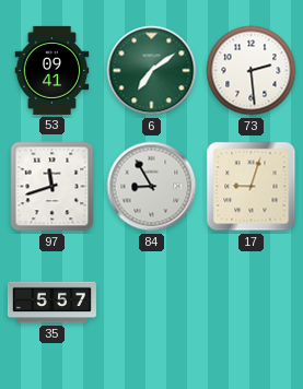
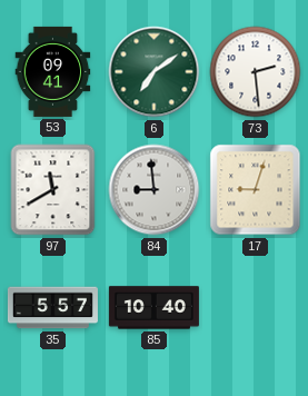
97: 11:42 -> 11:40
84: 8:55 -> 8:59
85: none -> 10:40
